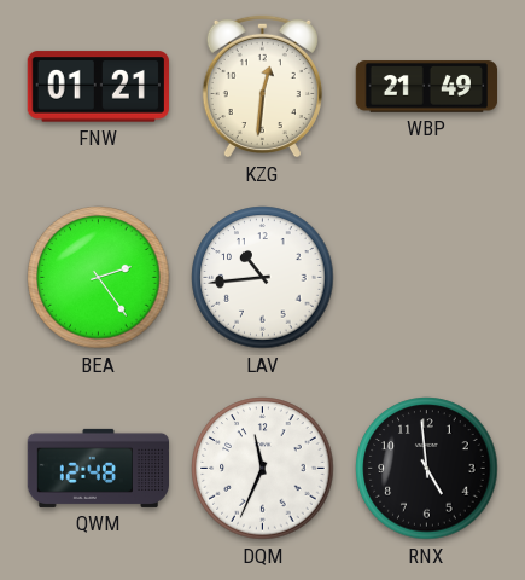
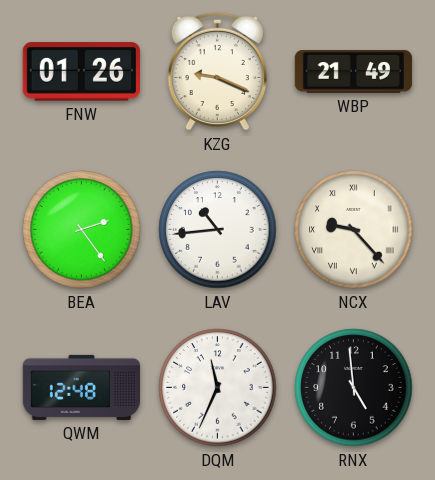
FNW: 01:21 -> 01:26
KZG: 12:31 -> 9:19
NCX: none -> 9:23
